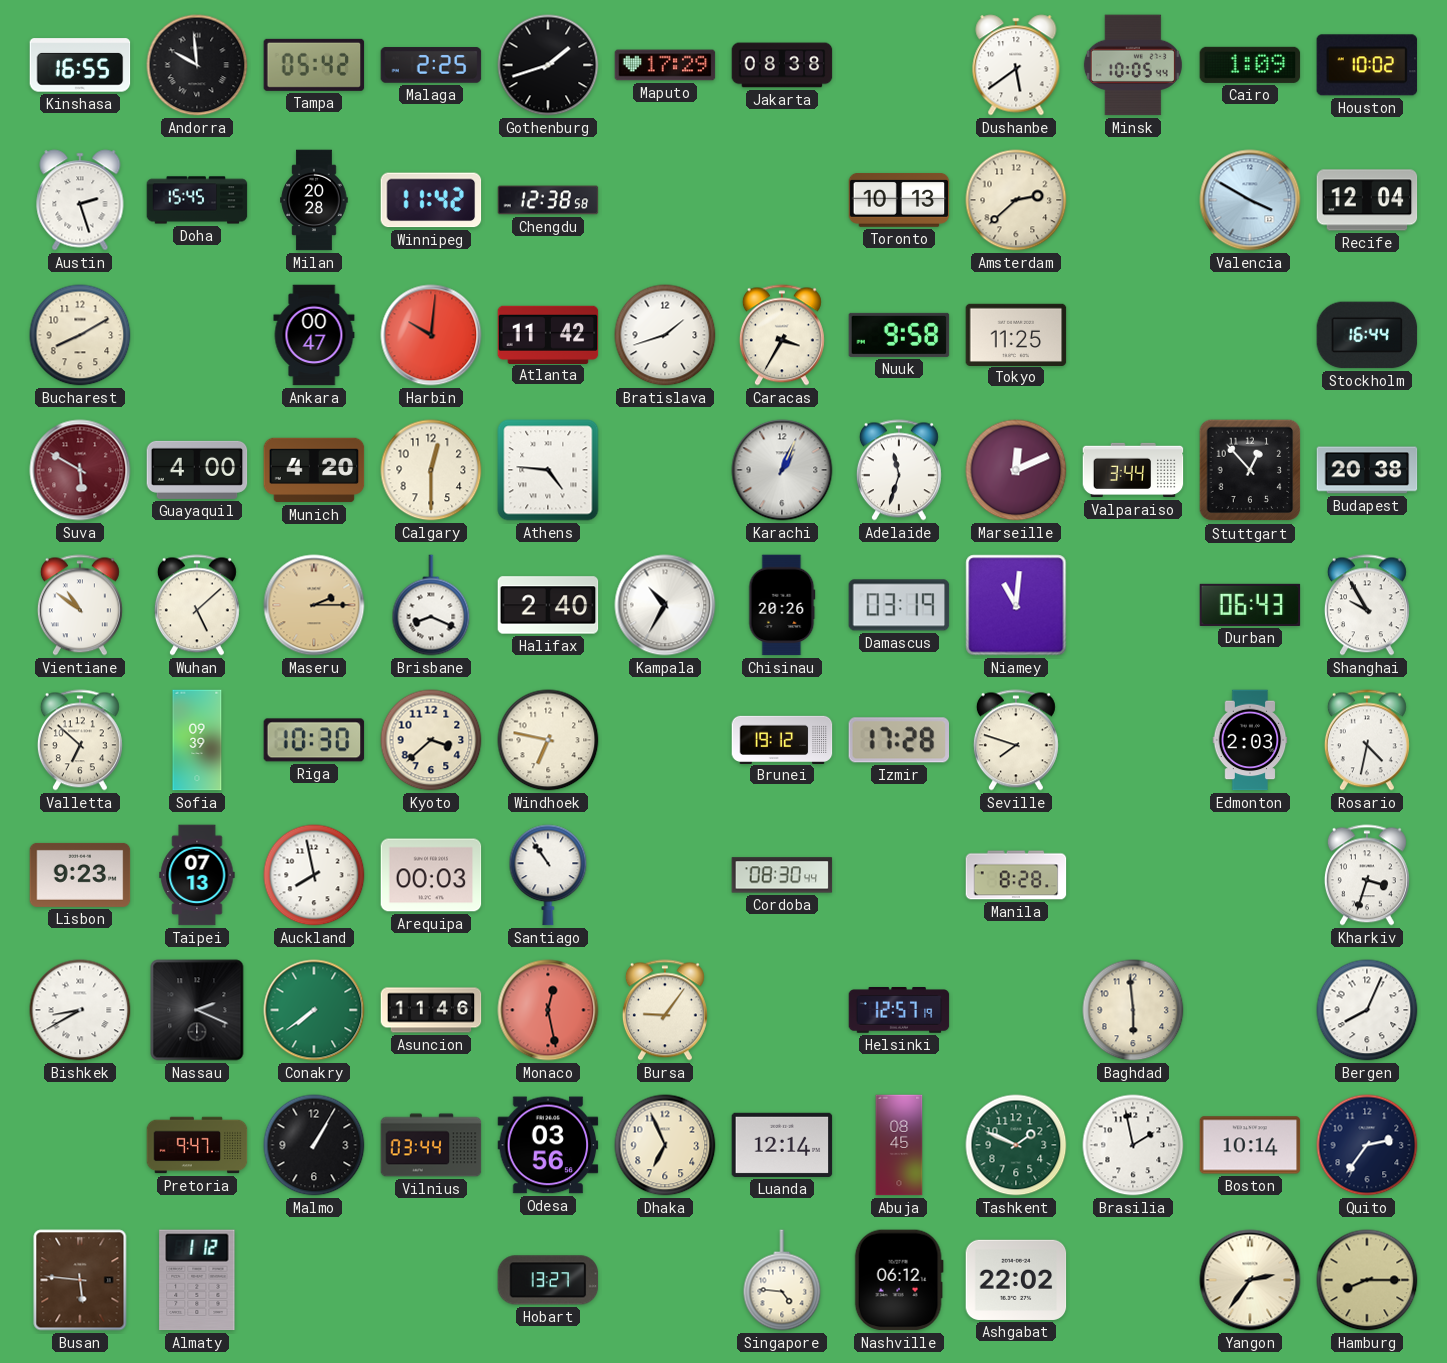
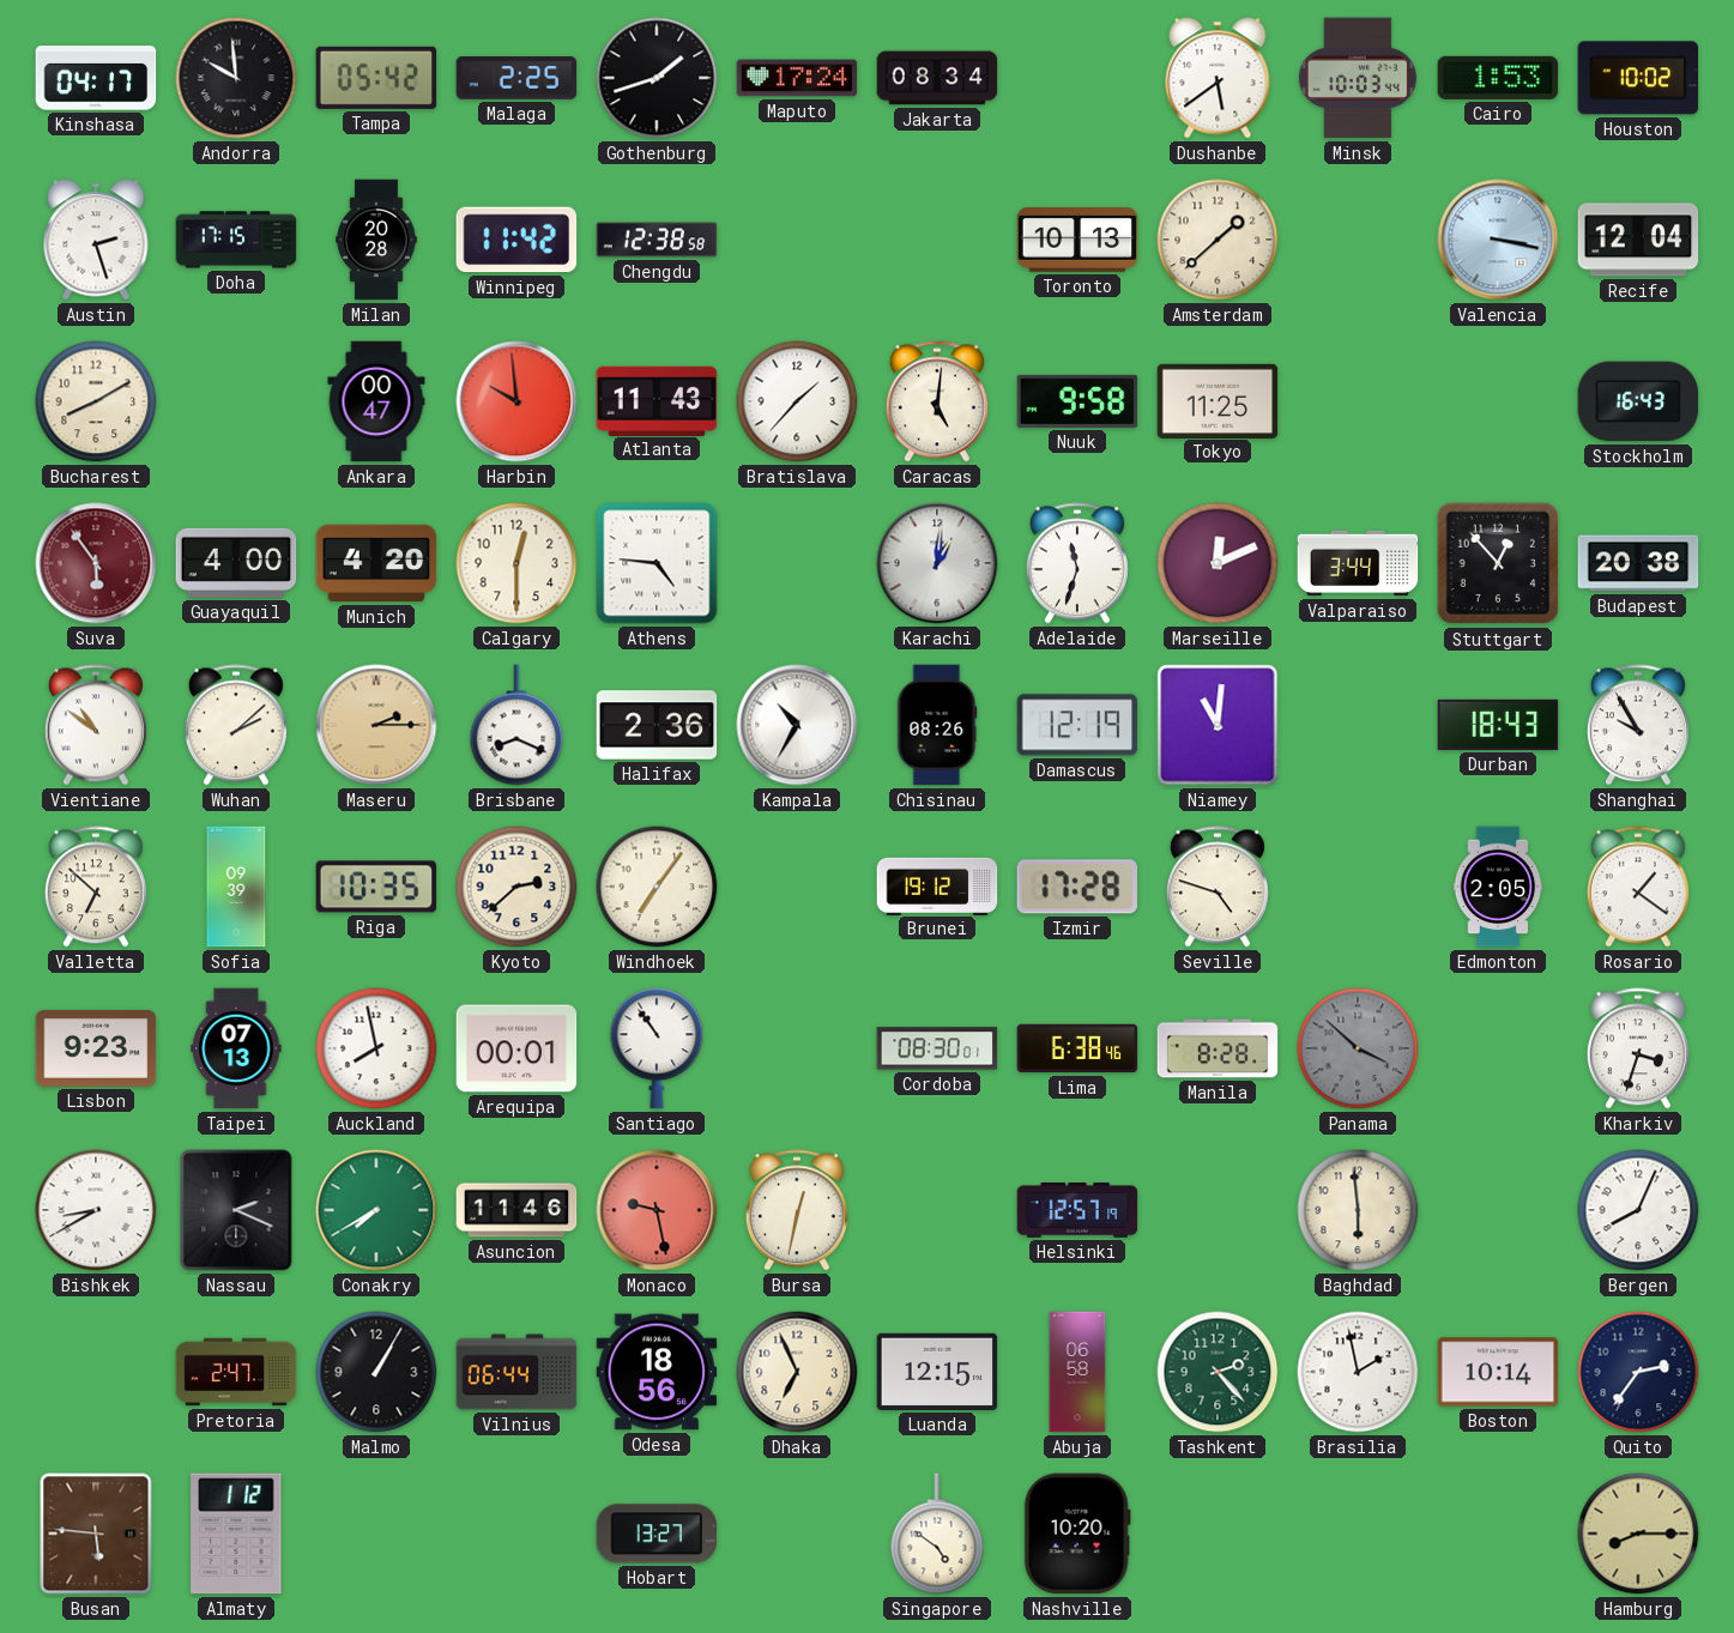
Kinshasa: 16:55 -> 04:17
Maputo: 17:29 -> 17:24
Jakarta: 08:38 -> 08:34
Minsk: 10:05 -> 10:03
Cairo: 1:09 -> 1:53
Doha: 15:45 -> 17:15
Amsterdam: 2:38 -> 1:38
Valencia: 3:50 -> 3:17
Harbin: 10:01 -> 9:59
Atlanta: 11:42 -> 11:43
Bratislava: 1:42 -> 1:37
Caracas: 3:35 -> 5:01
Stockholm: 16:44 -> 16:43
Suva: 5:50 -> 5:54
Karachi: 1:04 -> 1:01
Wuhan: 5:08 -> 2:08
Halifax: 2:40 -> 2:36
Chisinau: 20:26 -> 08:26
Damascus: 03:19 -> 12:19
Durban: 06:43 -> 18:43
Riga: 10:30 -> 10:35
Kyoto: 3:38 -> 2:38
Windhoek: 6:47 -> 7:06
Seville: 7:48 -> 4:48
Edmonton: 2:03 -> 2:05
Rosario: 4:32 -> 1:21
Arequipa: 00:03 -> 00:01
Cordoba: 08:30:44 -> 08:30:01
Lima: none -> 6:38
Panama: none -> 3:52
Conakry: 7:39 -> 7:40
Monaco: 12:28 -> 9:28
Bursa: 9:06 -> 12:32
Pretoria: 9:47 -> 2:47
Vilnius: 03:44 -> 06:44
Odesa: 03:56 -> 18:56
Luanda: 12:14 -> 12:15
Abuja: 08:45 -> 06:58
Tashkent: 1:49 -> 2:23
Singapore: 4:46 -> 4:51
Nashville: 06:12 -> 10:20
Ashgabat: 22:02 -> none
Yangon: 2:36 -> none
